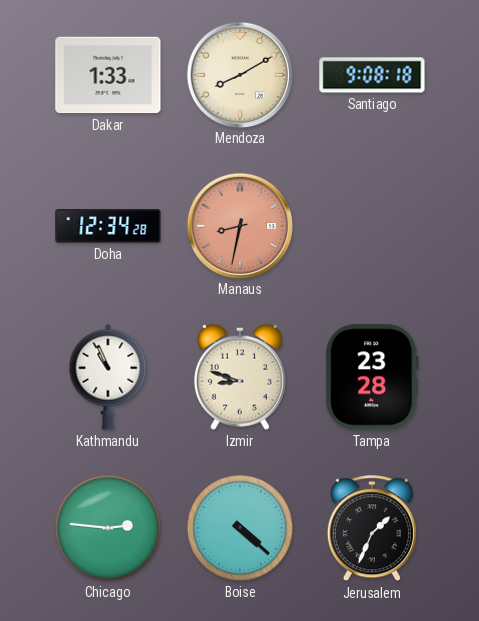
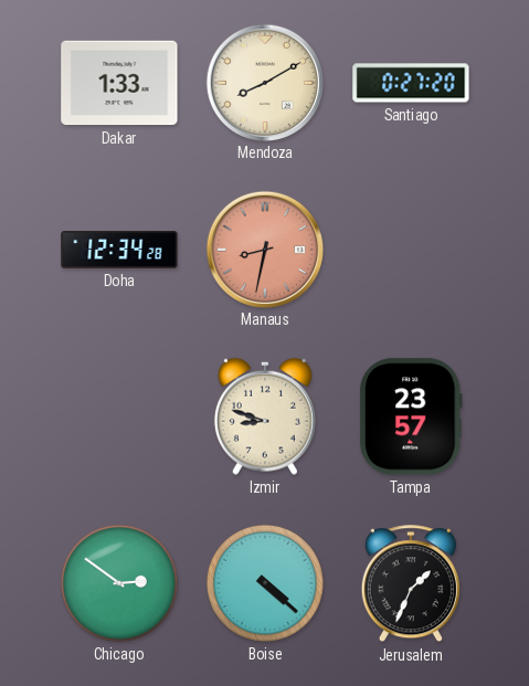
Santiago: 9:08 -> 0:27
Kathmandu: 10:56 -> none
Tampa: 23:28 -> 23:57
Chicago: 2:46 -> 2:51
